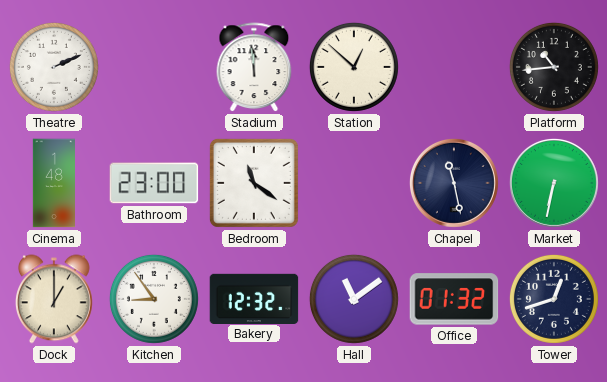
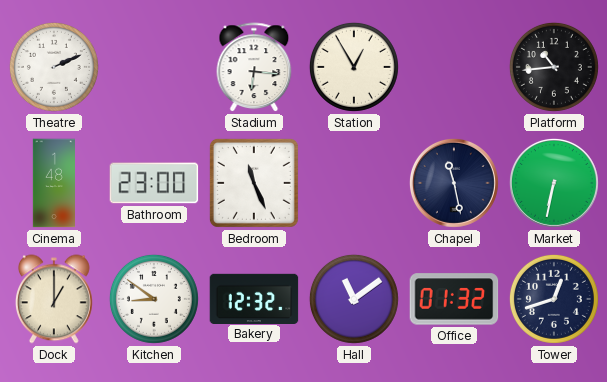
Stadium: 11:59 -> 6:16
Station: 12:52 -> 12:55
Bedroom: 11:21 -> 11:26
Kitchen: 8:54 -> 8:51
